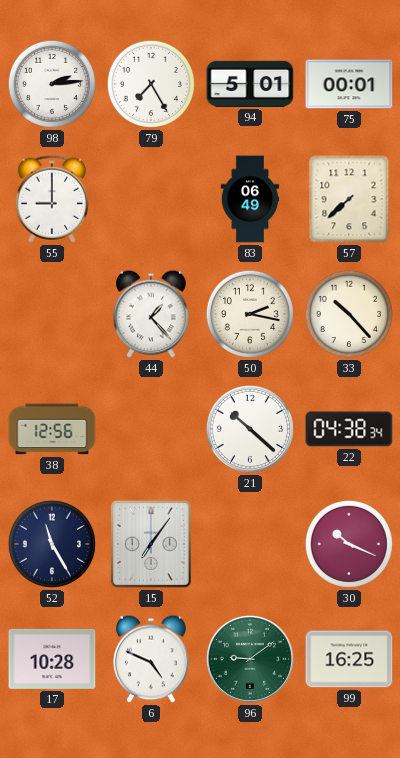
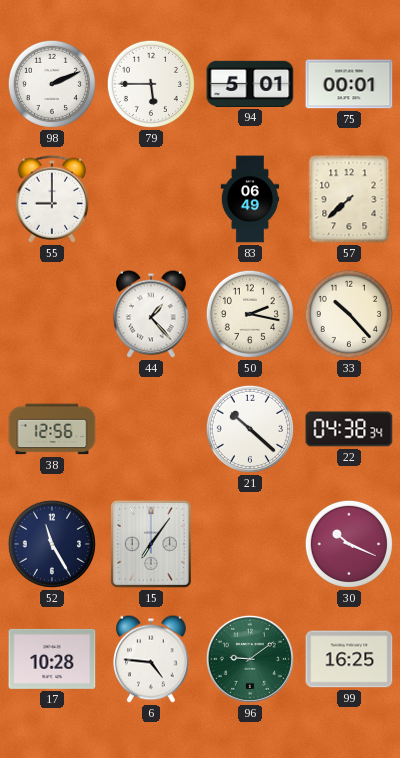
98: 2:14 -> 2:11
79: 7:25 -> 5:45
6: 4:49 -> 4:46
